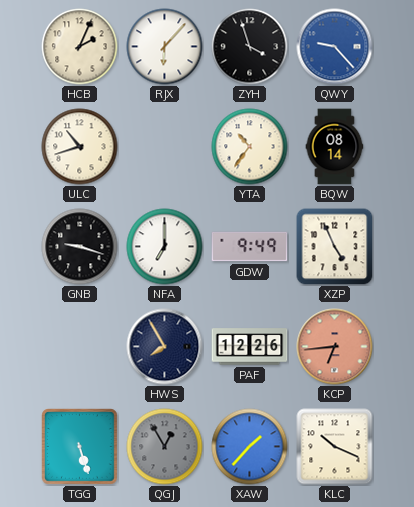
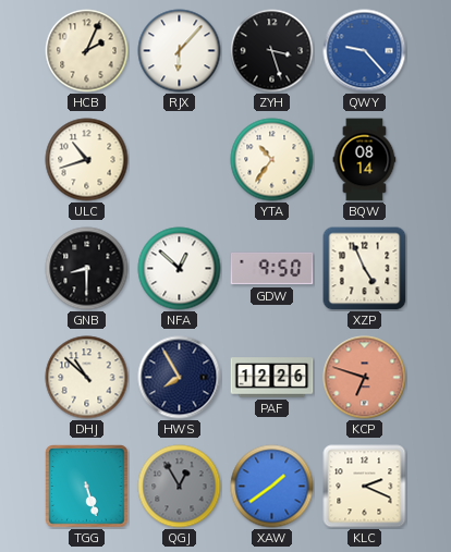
ZYH: 3:57 -> 3:27
GNB: 9:18 -> 8:30
NFA: 7:00 -> 12:52
GDW: 9:49 -> 9:50
DHJ: none -> 10:52
KCP: 6:44 -> 6:48
XAW: 1:37 -> 1:39
KLC: 10:19 -> 2:19
